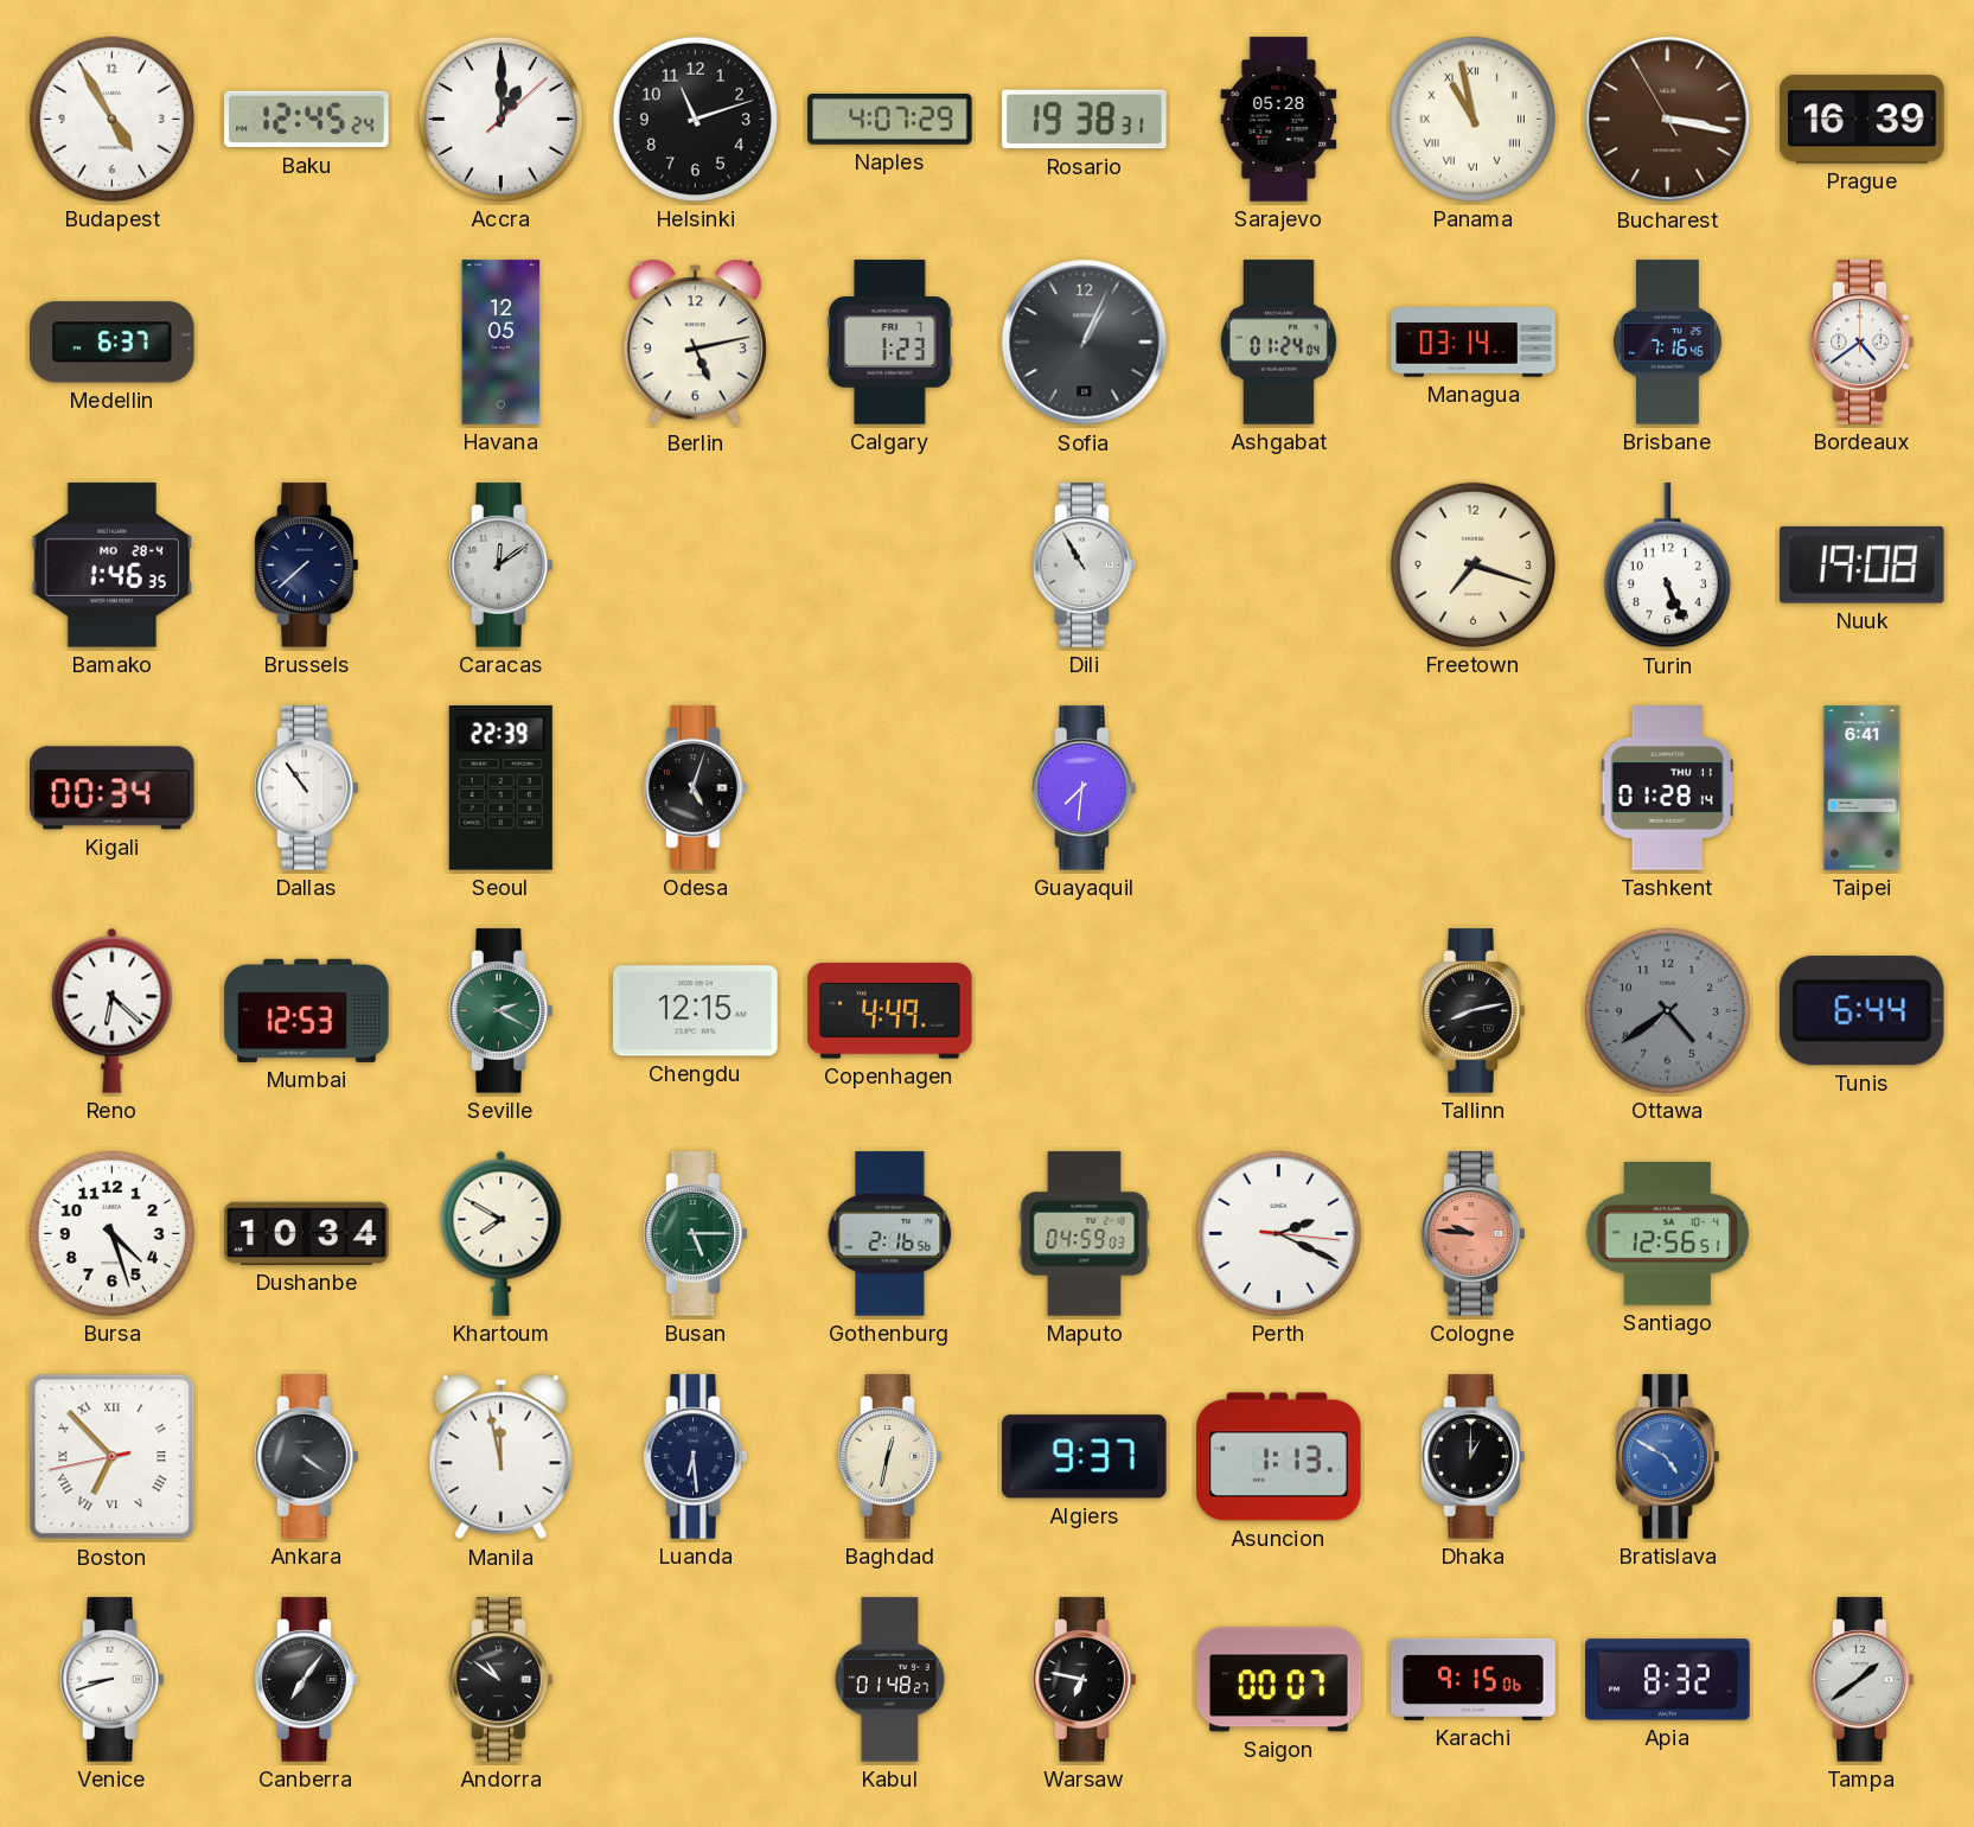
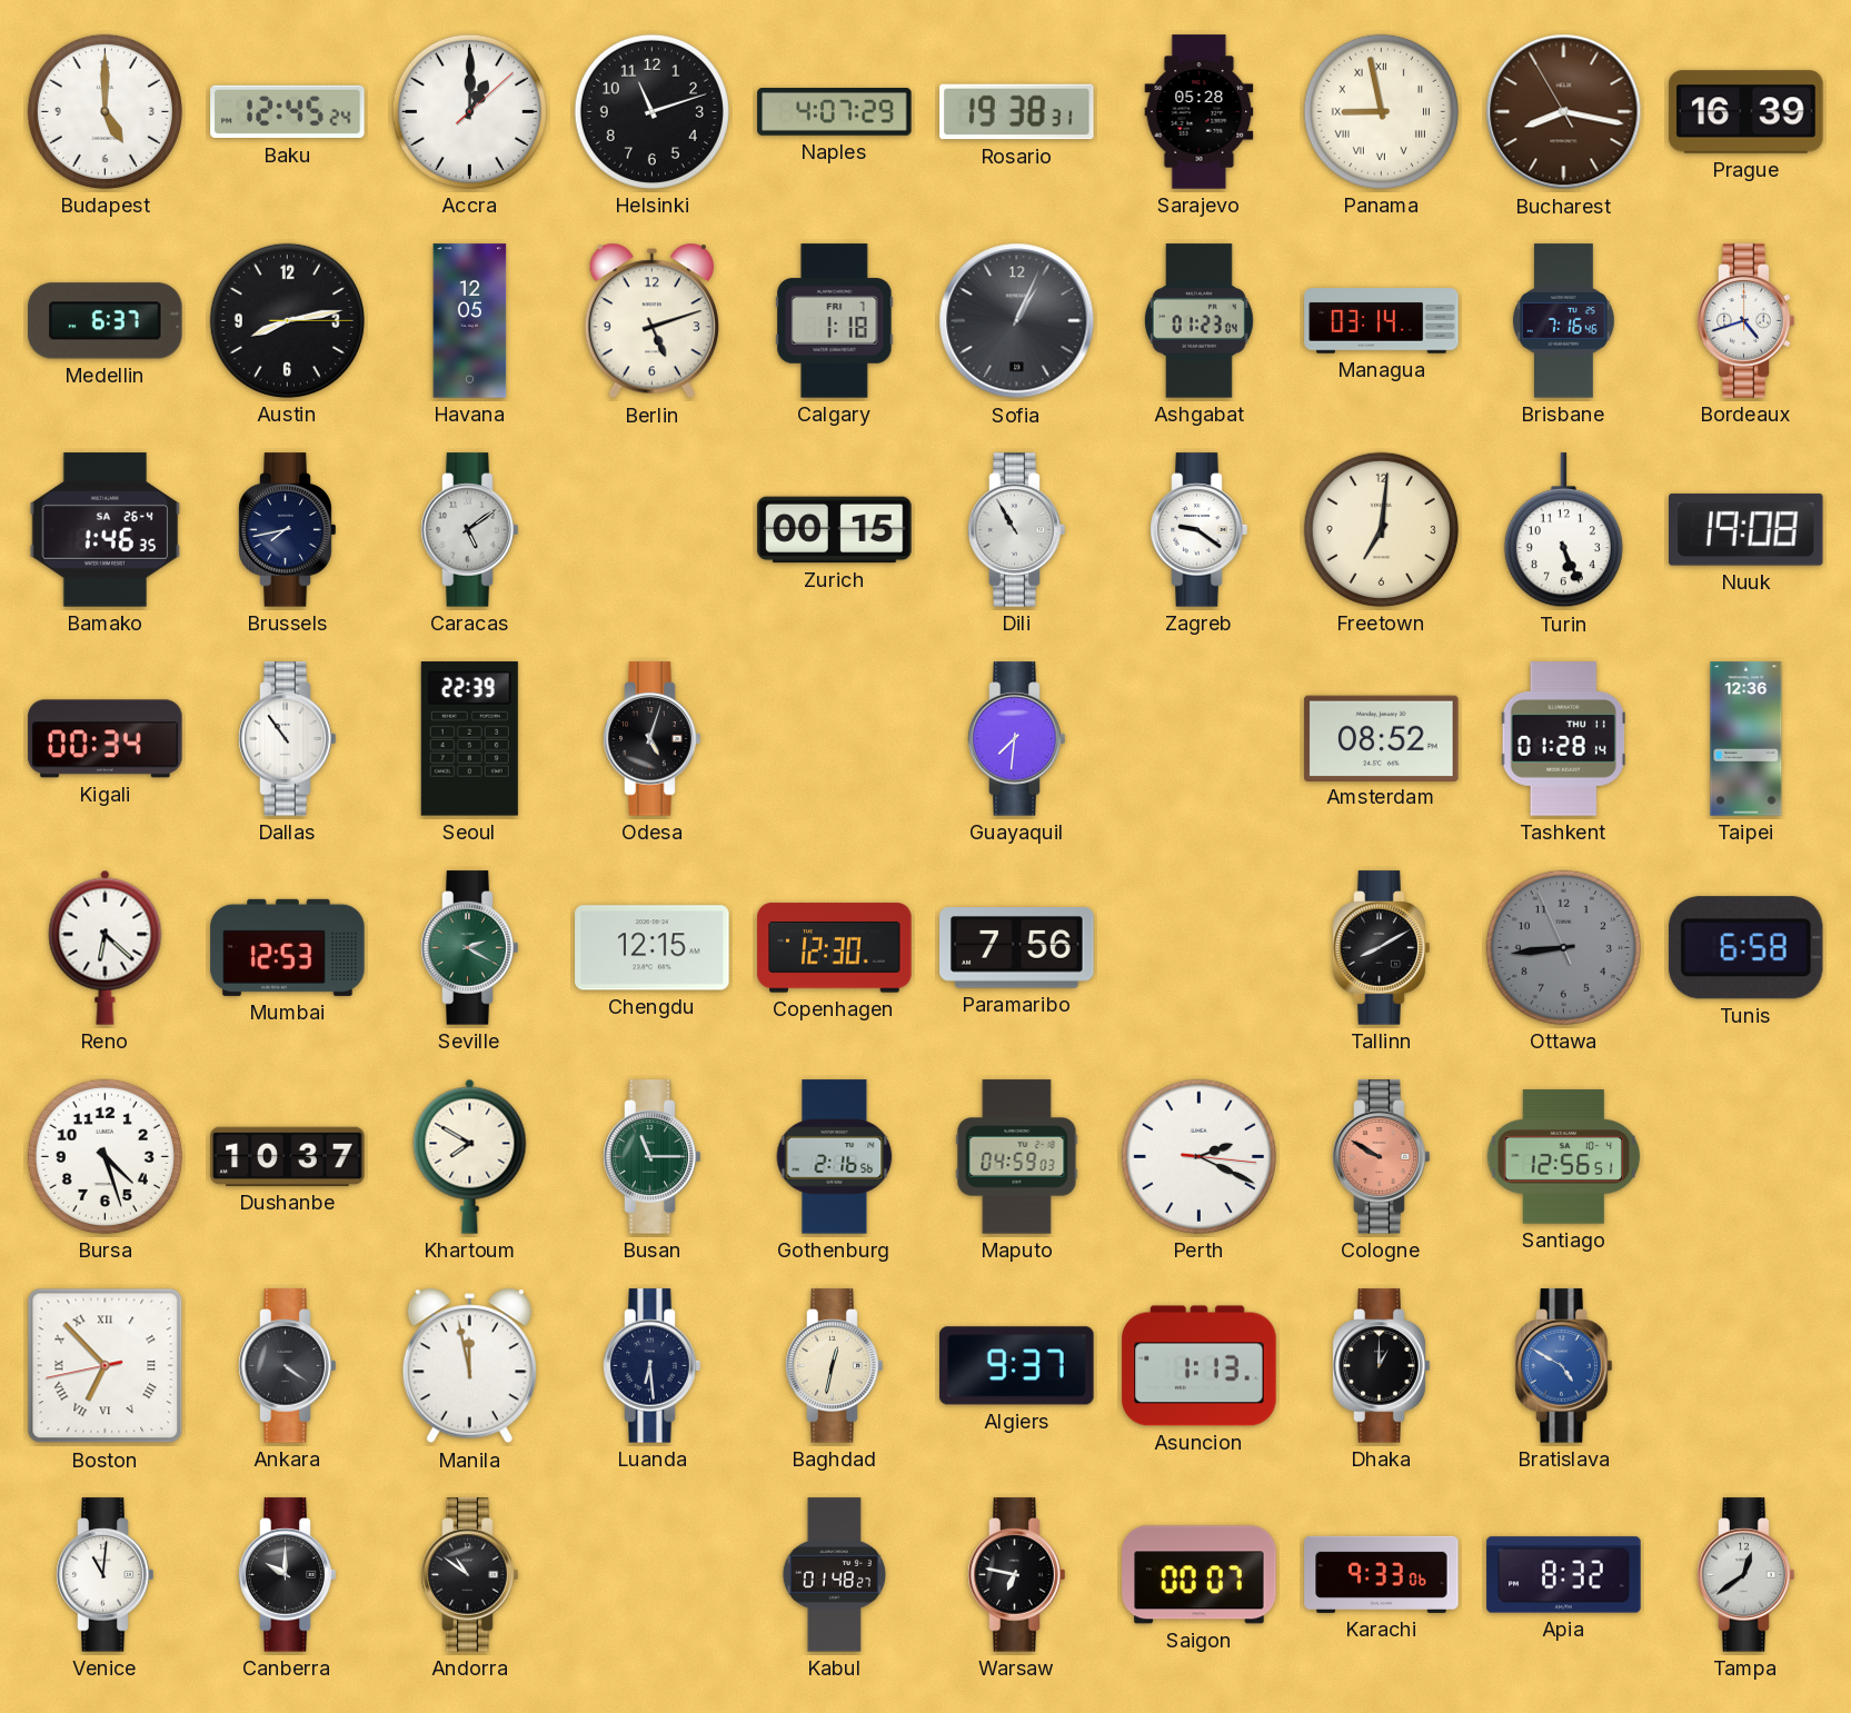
Budapest: 4:55 -> 5:00
Panama: 10:58 -> 8:58
Bucharest: 3:16 -> 8:16
Austin: none -> 8:13
Berlin: 5:13 -> 5:12
Calgary: 1:23 -> 1:18
Ashgabat: 01:24 -> 01:23
Bordeaux: 4:39 -> 4:42
Bamako date: MO 28-4 -> SA 26-4
Brussels: 7:38 -> 7:43
Caracas: 12:09 -> 5:09
Zurich: none -> 00:15
Zagreb: none -> 9:21
Freetown: 7:18 -> 7:01
Amsterdam: none -> 08:52
Taipei: 6:41 -> 12:36
Copenhagen: 4:49 -> 12:30
Paramaribo: none -> 7:56
Tallinn: 8:13 -> 8:10
Ottawa: 4:39 -> 8:43
Tunis: 6:44 -> 6:58
Dushanbe: 10:34 -> 10:37
Busan: 5:15 -> 11:15
Cologne: 9:46 -> 9:50
Venice: 8:42 -> 11:01
Canberra: 7:06 -> 10:00
Karachi: 9:15 -> 9:33
Tampa: 1:39 -> 12:39
